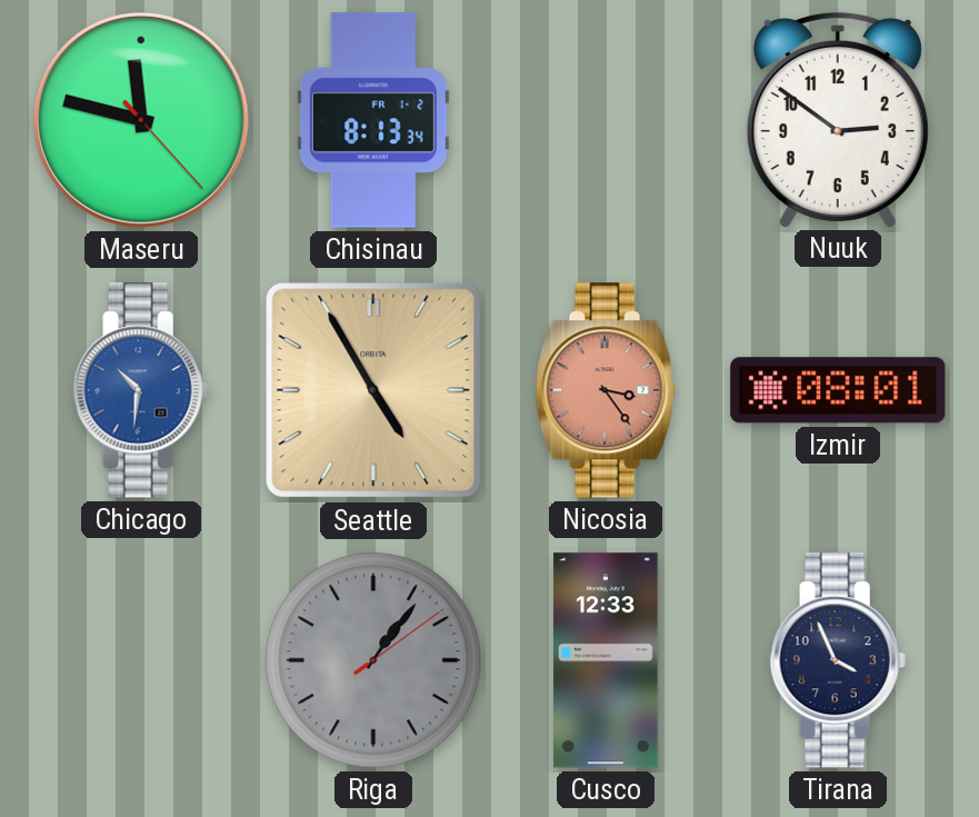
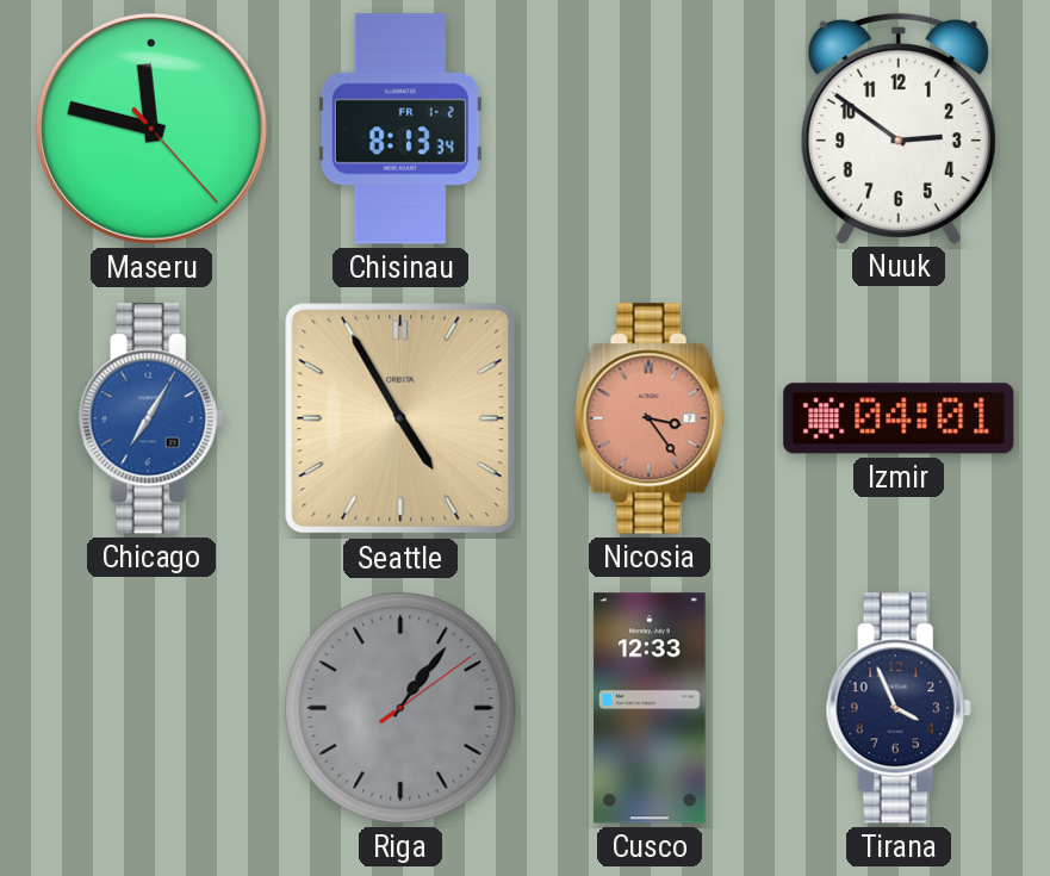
Chicago: 10:31 -> 7:05
Izmir: 08:01 -> 04:01
